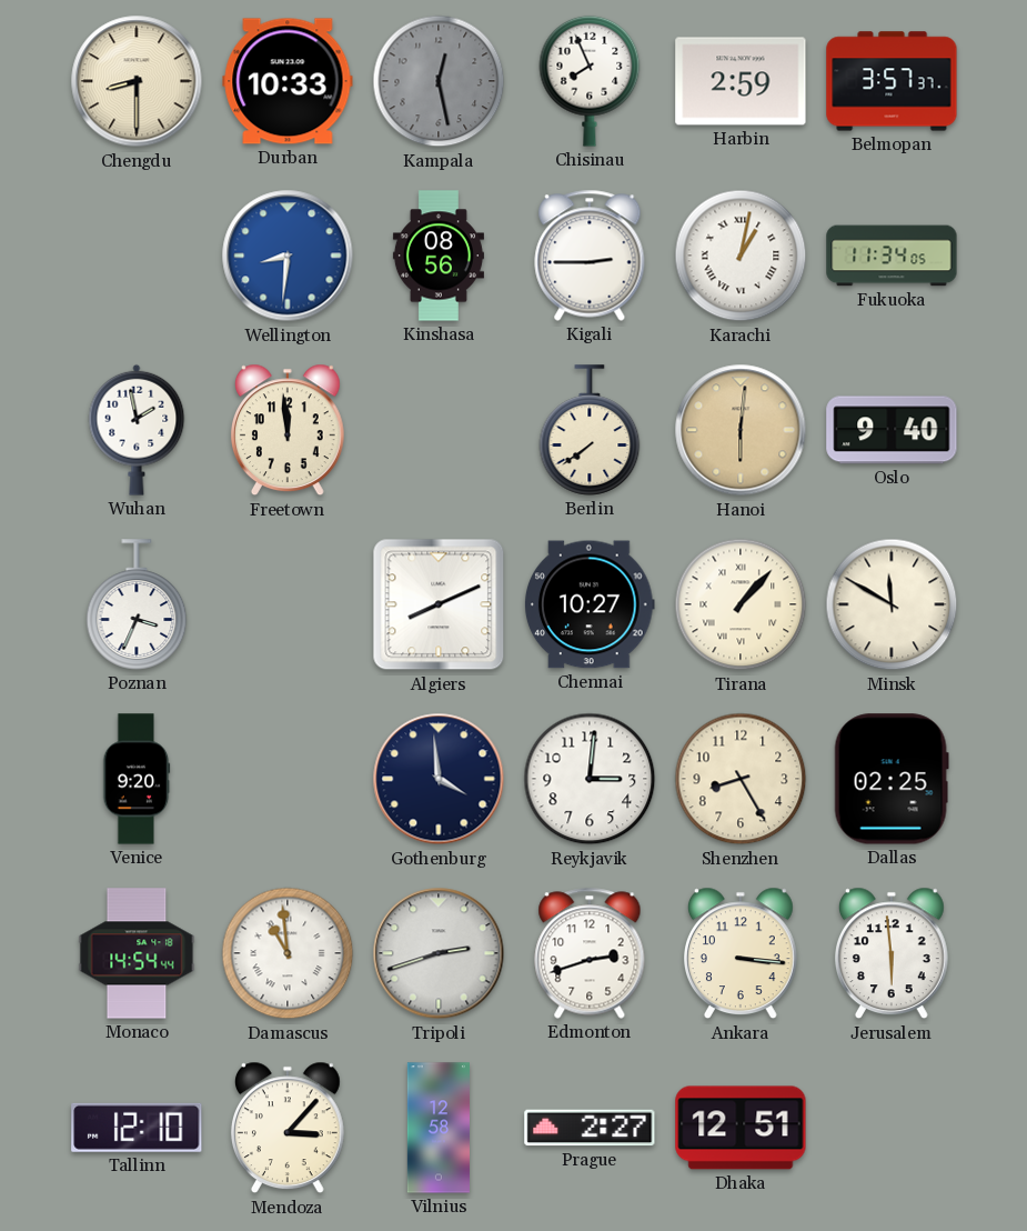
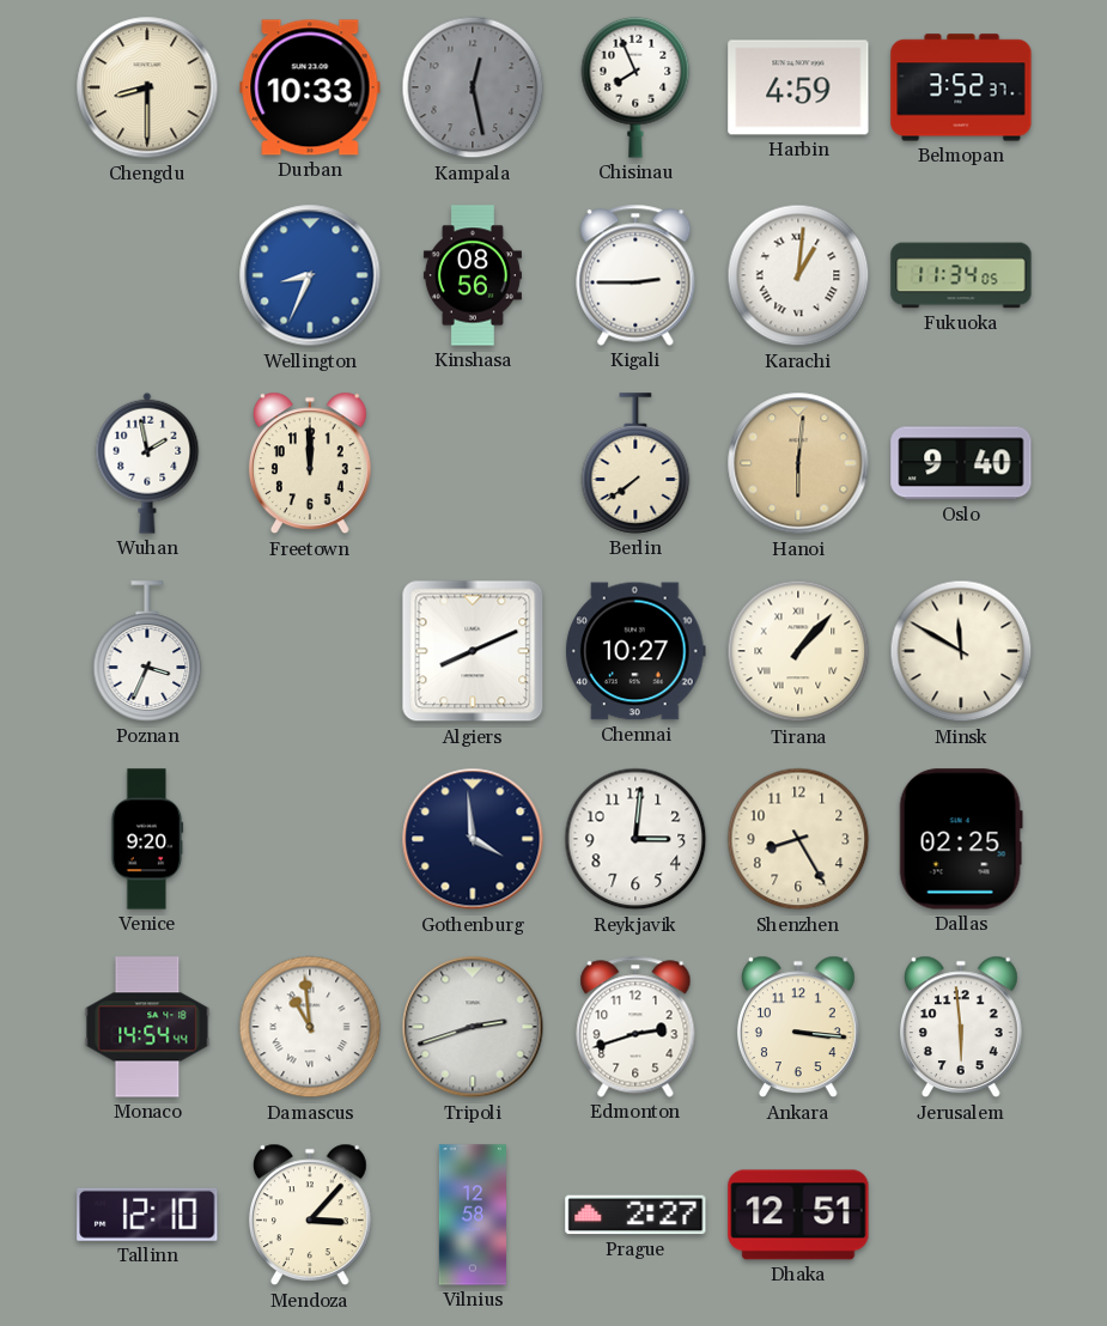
Harbin: 2:59 -> 4:59
Belmopan: 3:57 -> 3:52
Wellington: 8:31 -> 8:34
Karachi: 1:02 -> 1:01
Freetown: 11:59 -> 12:00
